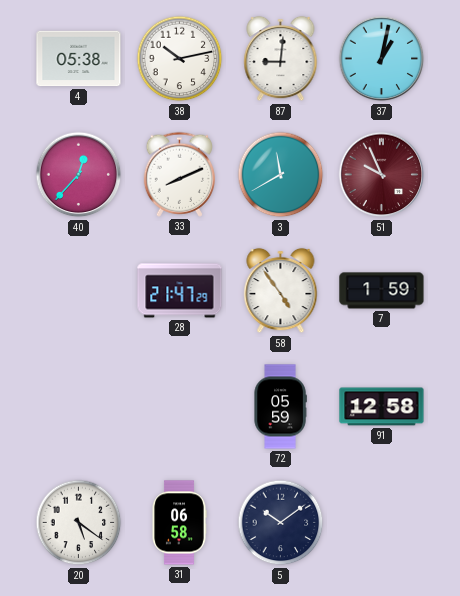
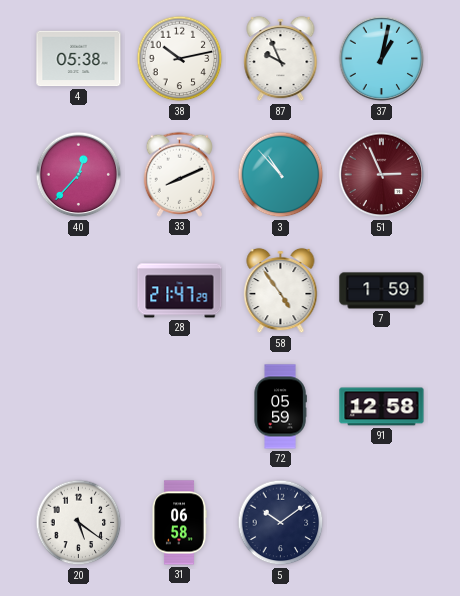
87: 9:01 -> 9:56
3: 11:40 -> 10:53
51: 9:56 -> 2:56
